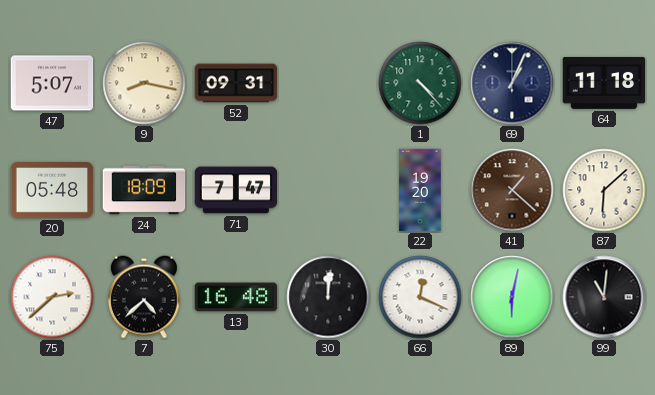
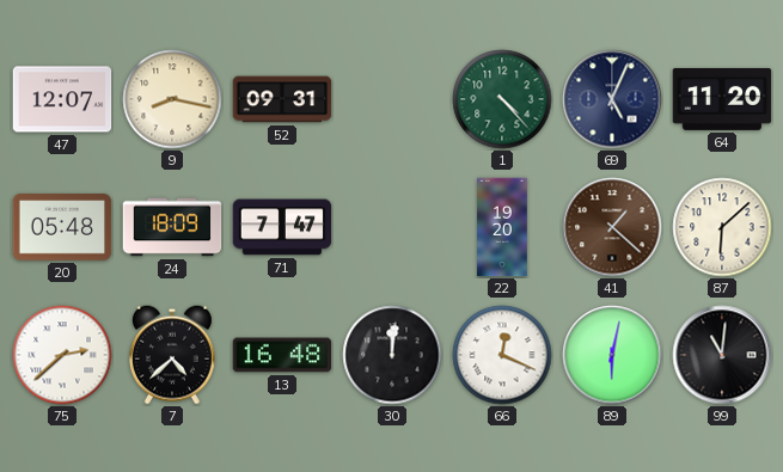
47: 5:07 -> 12:07
69: 1:04 -> 5:04
64: 11:18 -> 11:20
